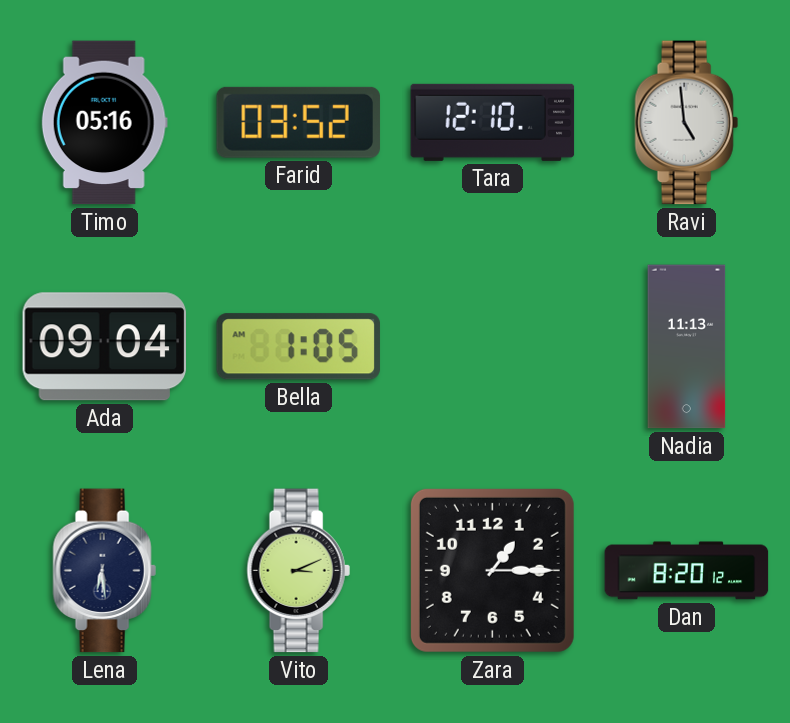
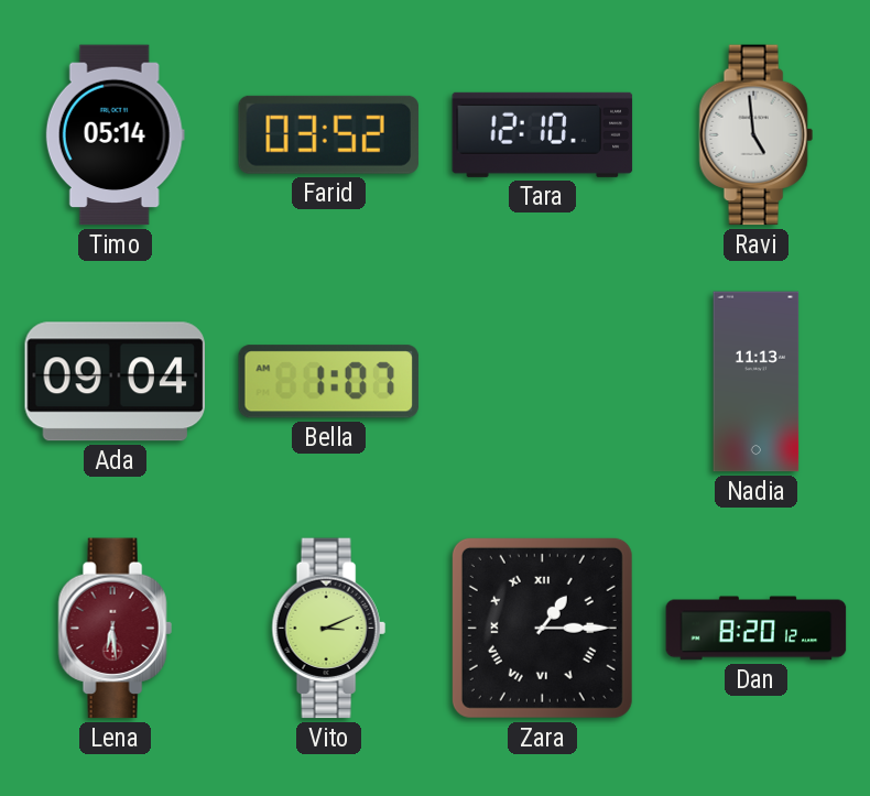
Timo: 05:16 -> 05:14
Bella: 1:05 -> 1:07
Lena dial: navy -> burgundy
Zara numerals: Arabic -> Roman
